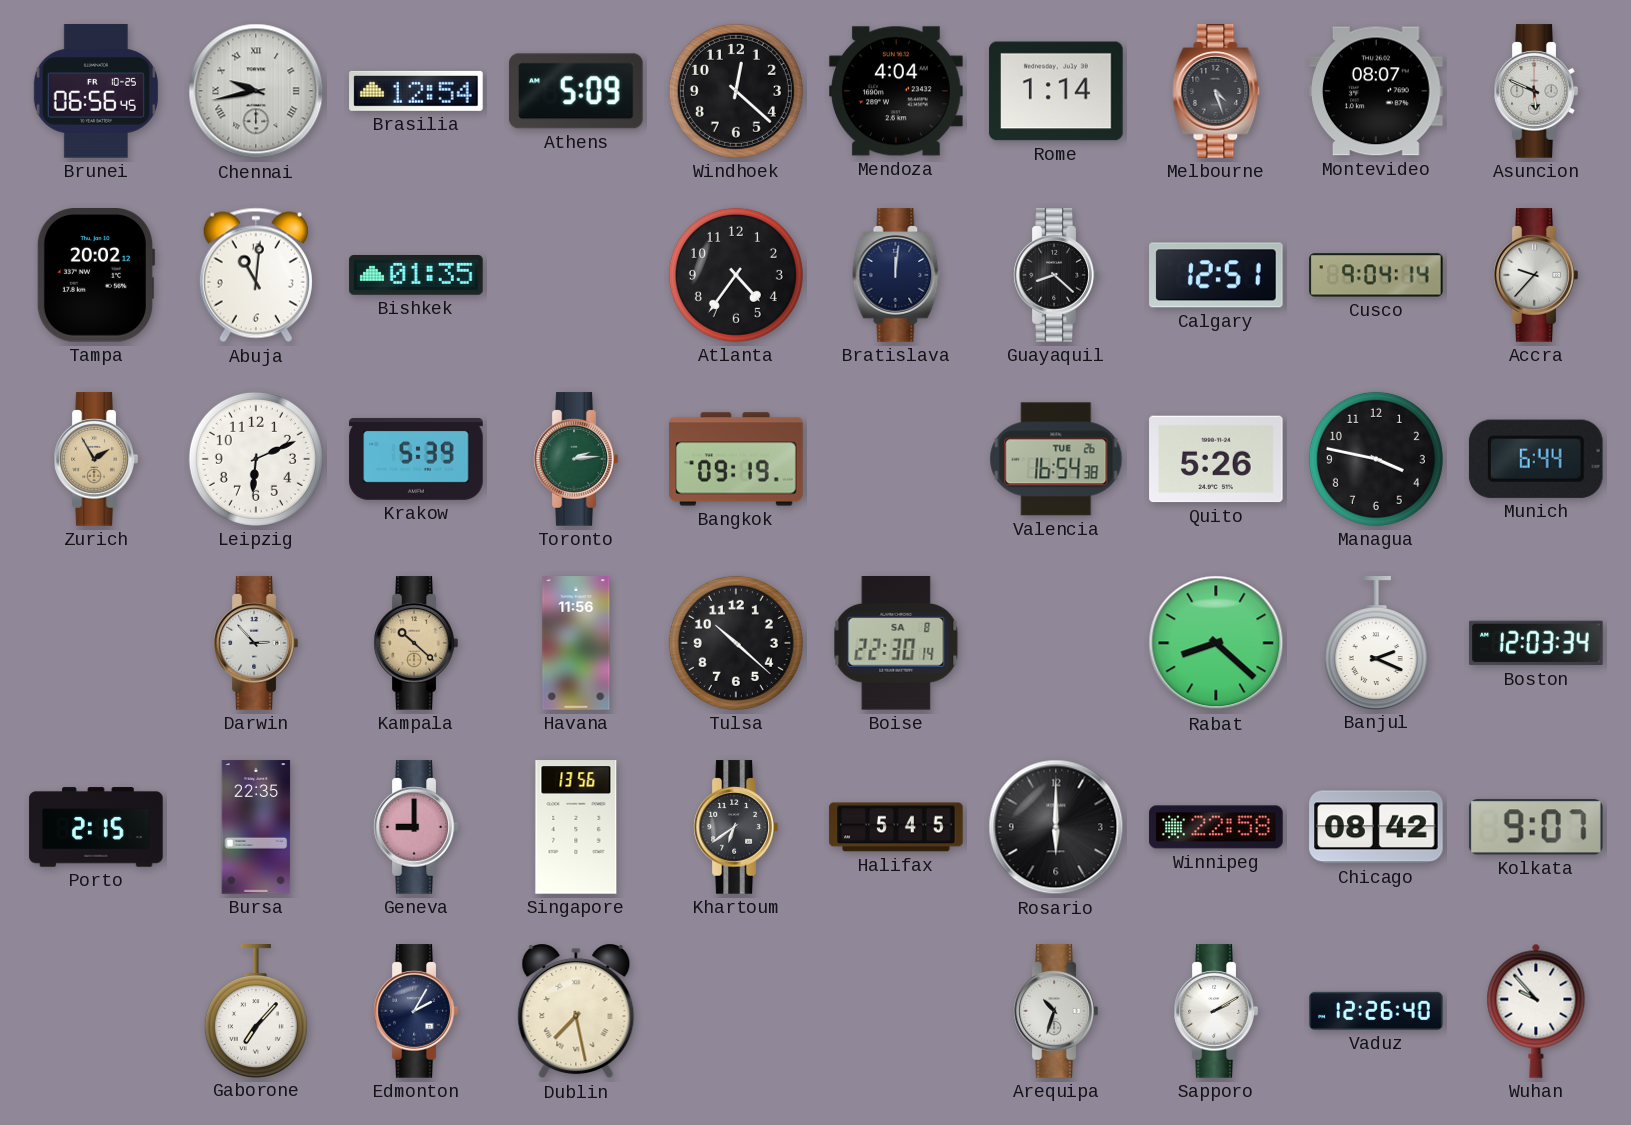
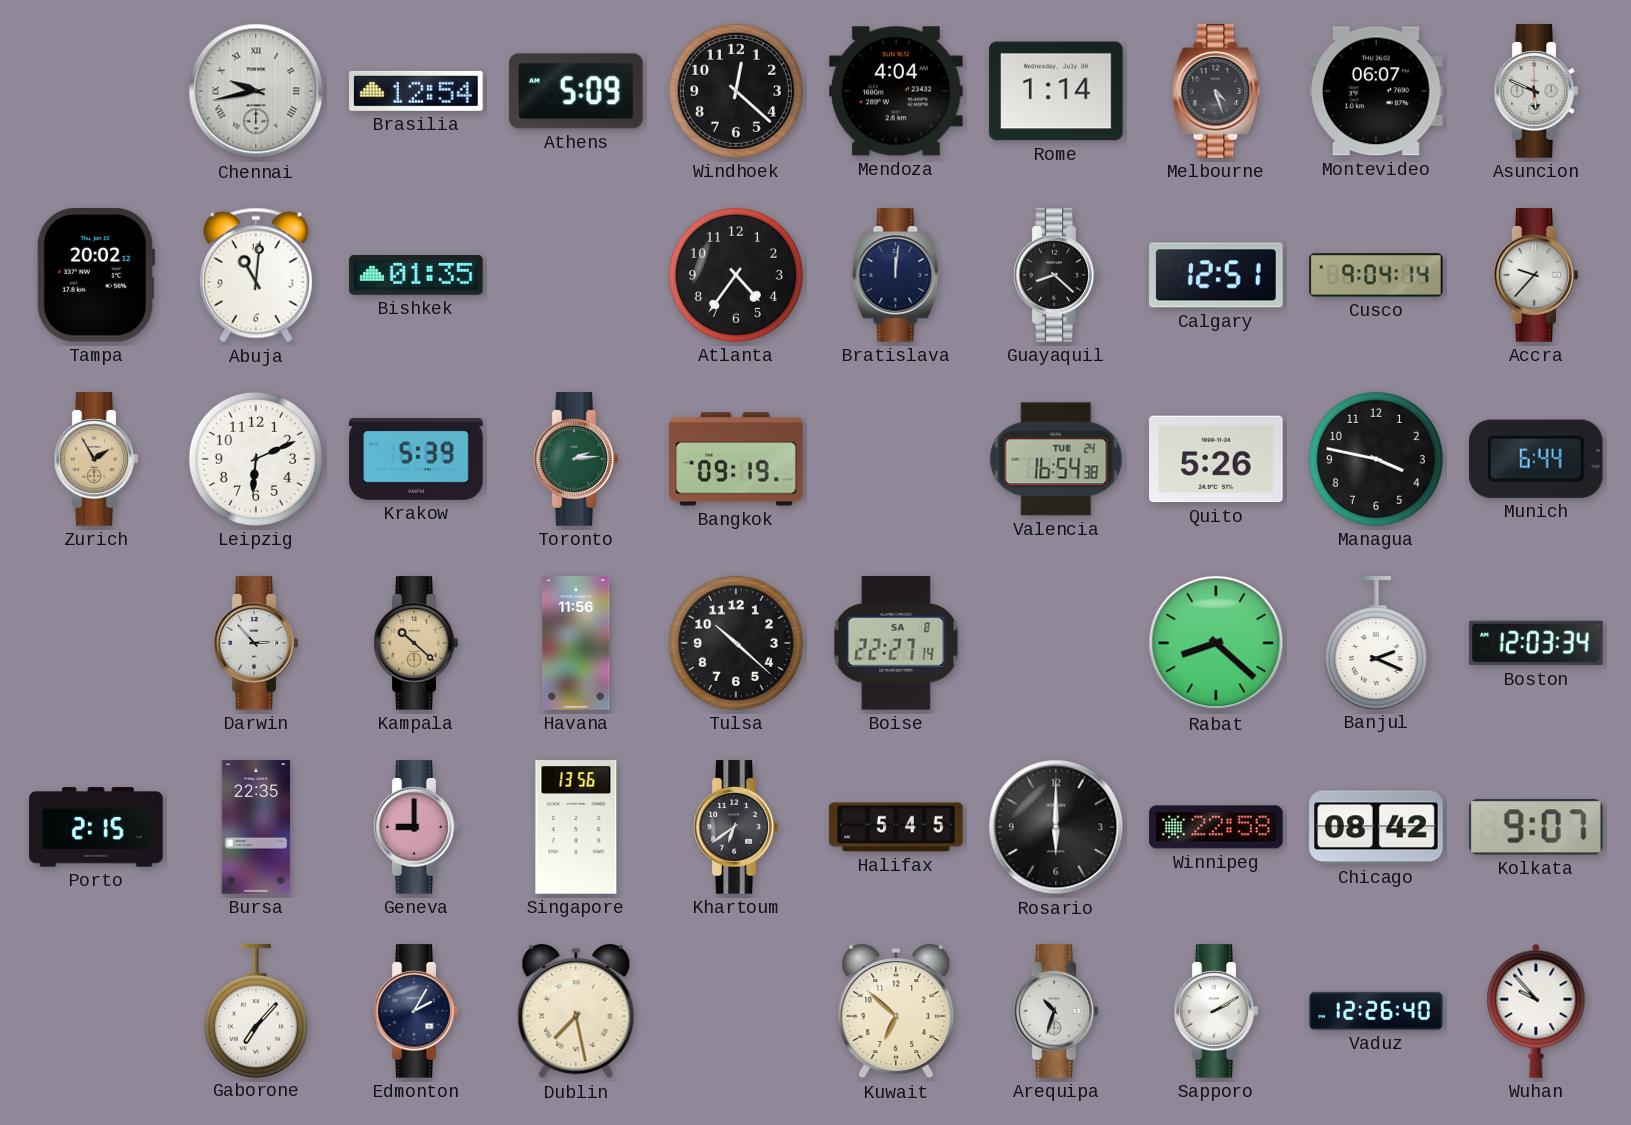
Brunei: 06:56 -> none
Montevideo: 08:07 -> 06:07
Valencia date: TUE 26 -> TUE 24
Boise: 22:30 -> 22:27
Kuwait: none -> 6:52
